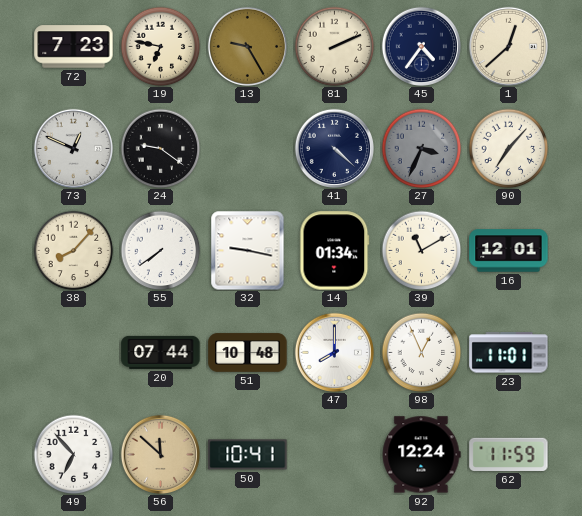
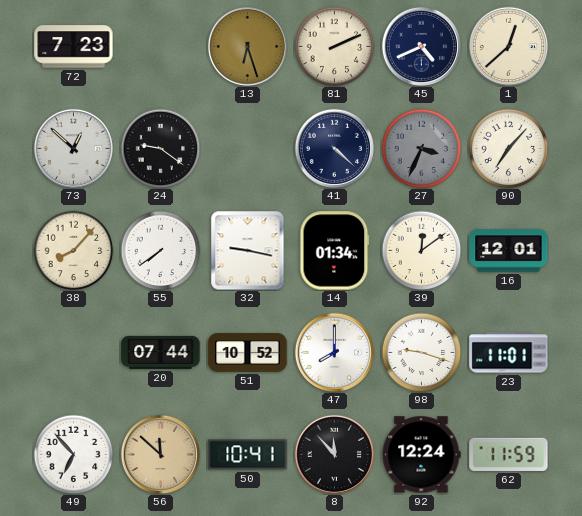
19: 6:47 -> none
13: 9:25 -> 6:27
45: 4:36 -> 4:41
73: 12:49 -> 12:52
39: 11:10 -> 12:09
51: 10:48 -> 10:52
98: 12:56 -> 9:18
8: none -> 11:53
